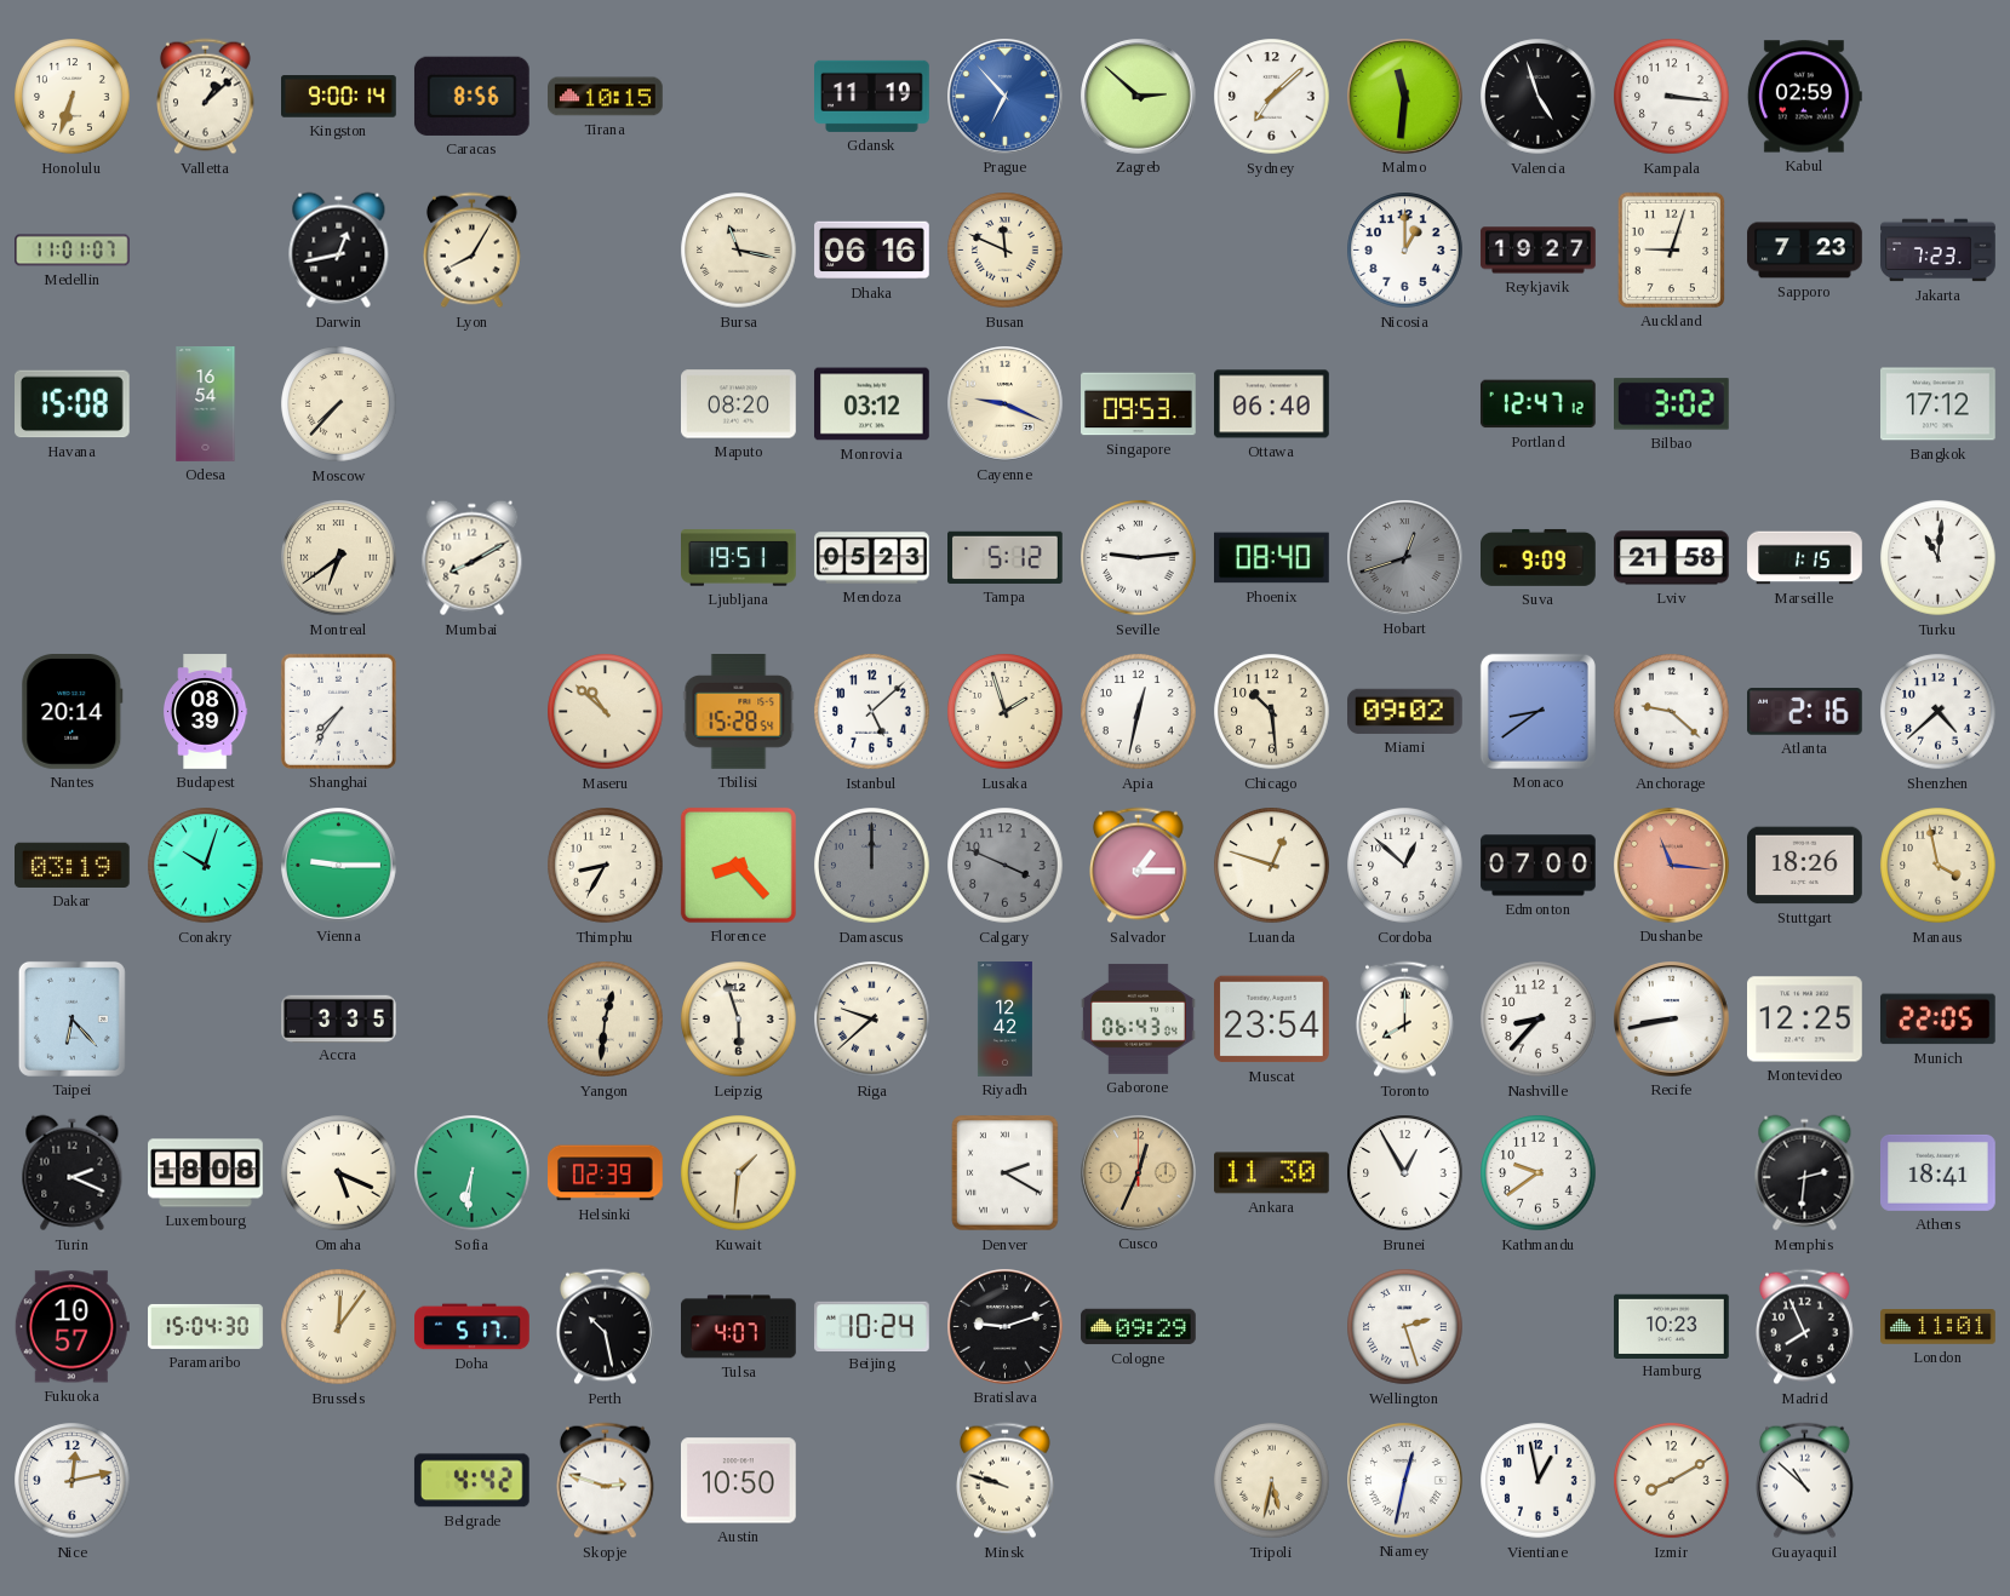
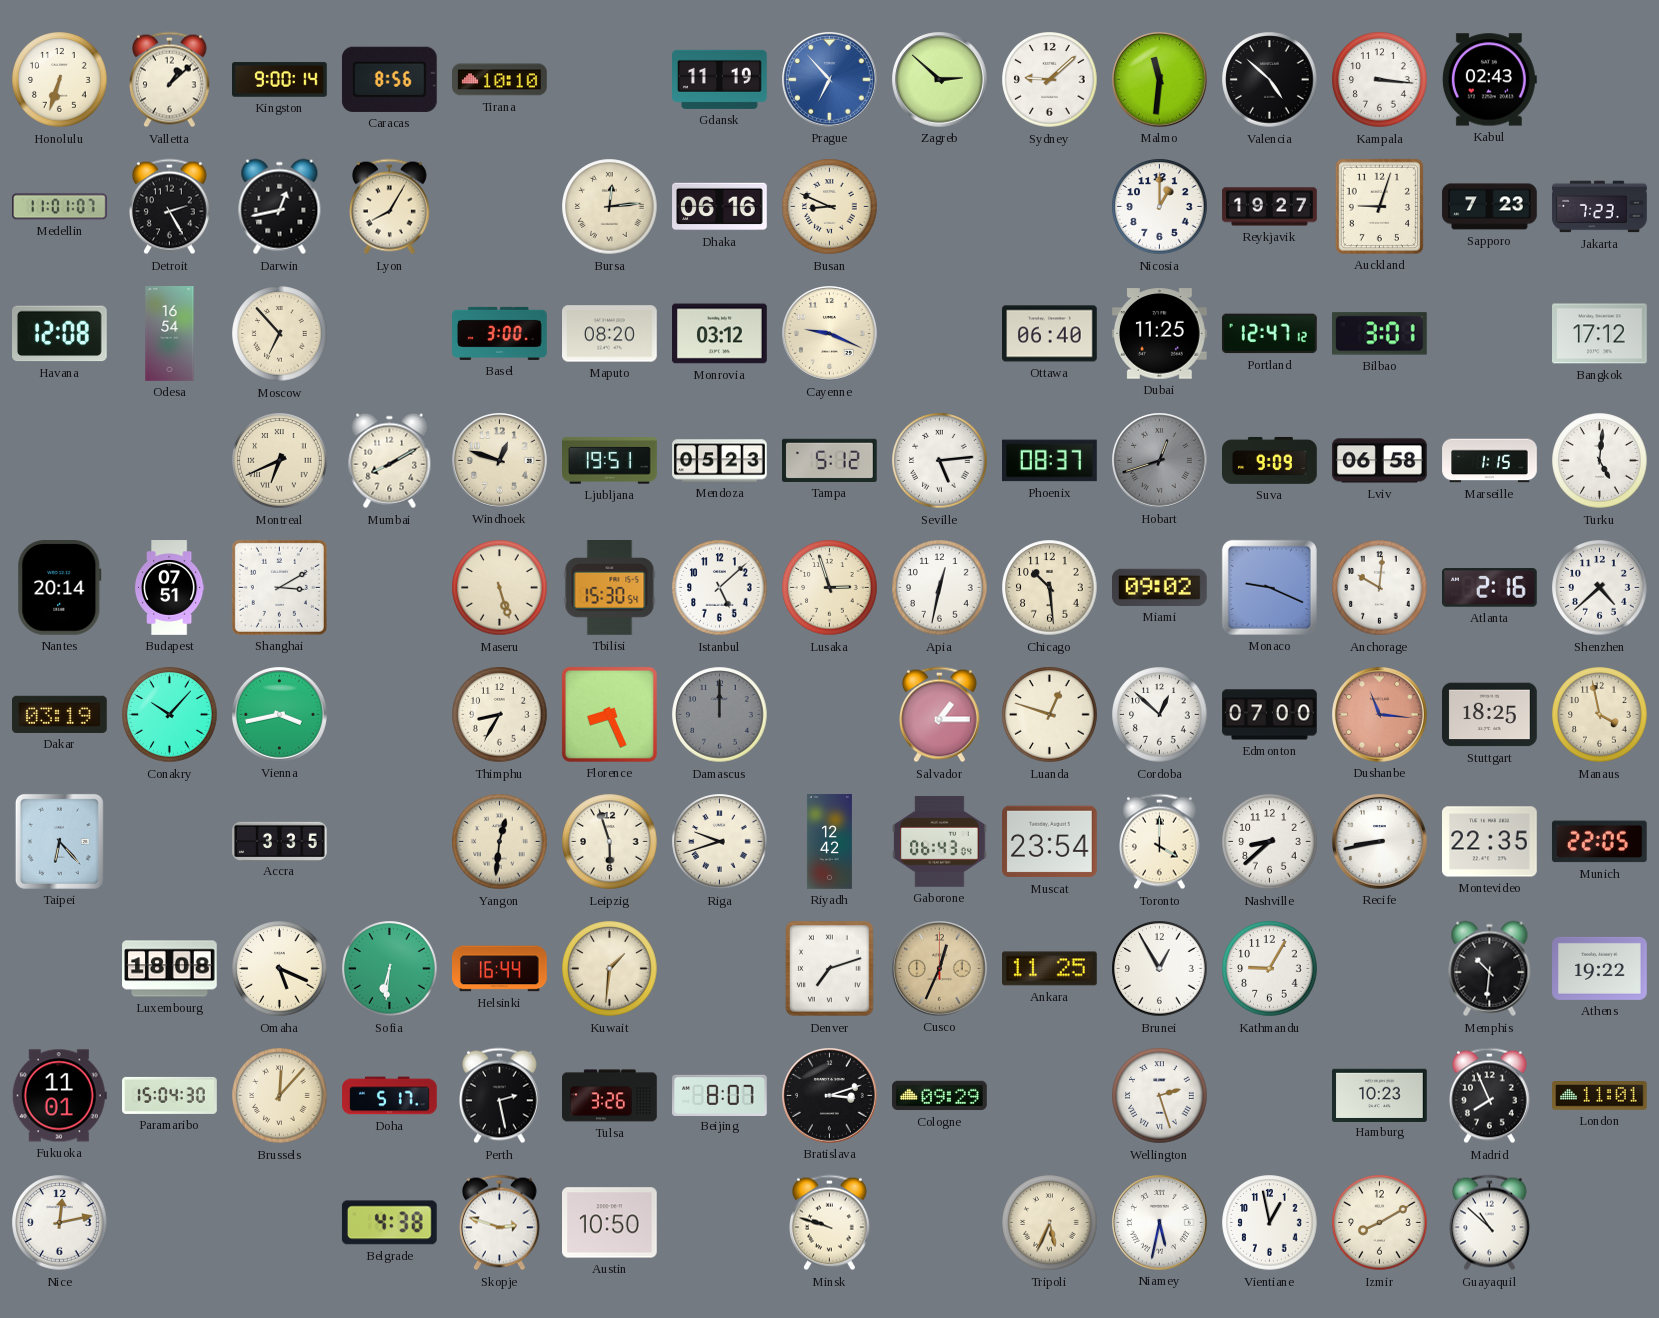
Tirana: 10:15 -> 10:10
Sydney: 7:08 -> 9:08
Valencia: 4:57 -> 4:52
Kabul: 02:59 -> 02:43
Detroit: none -> 2:25
Bursa: 11:17 -> 12:14
Busan: 11:49 -> 8:49
Havana: 15:08 -> 12:08
Moscow: 7:37 -> 6:53
Basel: none -> 3:00
Singapore: 09:53 -> none
Dubai: none -> 11:25
Bilbao: 3:02 -> 3:01
Montreal: 6:39 -> 6:41
Windhoek: none -> 12:48
Seville: 9:14 -> 5:14
Phoenix: 08:40 -> 08:37
Lviv: 21:58 -> 06:58
Turku: 11:01 -> 5:01
Budapest: 08:39 -> 07:51
Shanghai: 7:36 -> 3:10
Maseru: 10:52 -> 5:27
Tbilisi: 15:28 -> 15:30
Lusaka: 1:57 -> 2:57
Monaco: 8:39 -> 9:19
Anchorage: 9:22 -> 10:01
Conakry: 10:03 -> 10:07
Vienna: 9:15 -> 3:43
Florence: 8:23 -> 8:26
Calgary: 3:49 -> none
Stuttgart: 18:26 -> 18:25
Riga: 9:38 -> 9:42
Toronto: 8:00 -> 4:00
Nashville: 8:37 -> 8:38
Montevideo: 12:25 -> 22:35
Turin: 2:19 -> none
Helsinki: 02:39 -> 16:44
Denver: 2:20 -> 7:12
Ankara: 11:30 -> 11:25
Kathmandu: 9:39 -> 9:05
Memphis: 2:31 -> 10:31
Athens: 18:41 -> 19:22
Fukuoka: 10:57 -> 11:01
Brussels: 12:06 -> 12:07
Perth: 10:28 -> 2:28
Tulsa: 4:07 -> 3:26
Beijing: 10:24 -> 8:07
Bratislava: 9:12 -> 3:12
Belgrade: 4:42 -> 4:38
Tripoli: 5:32 -> 5:34
Niamey: 12:32 -> 5:32
